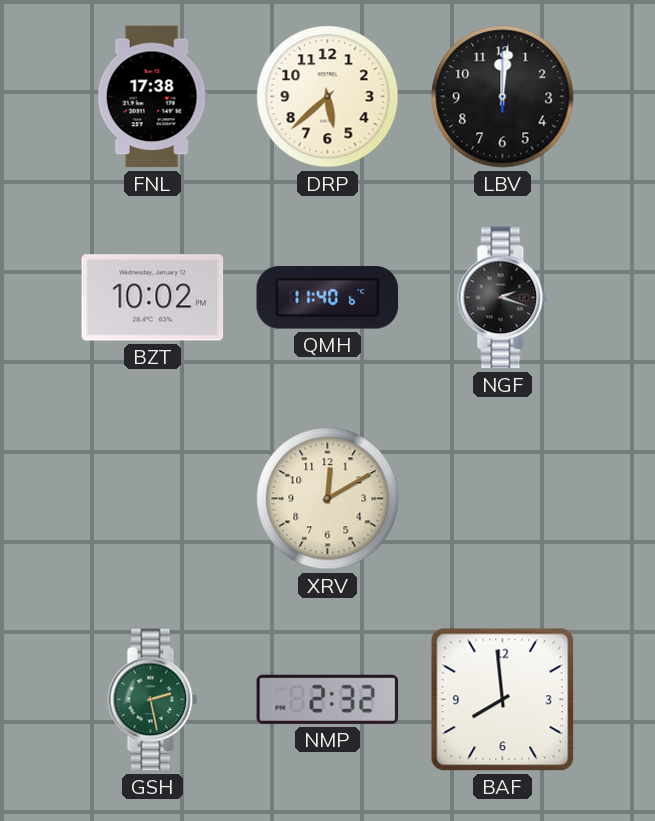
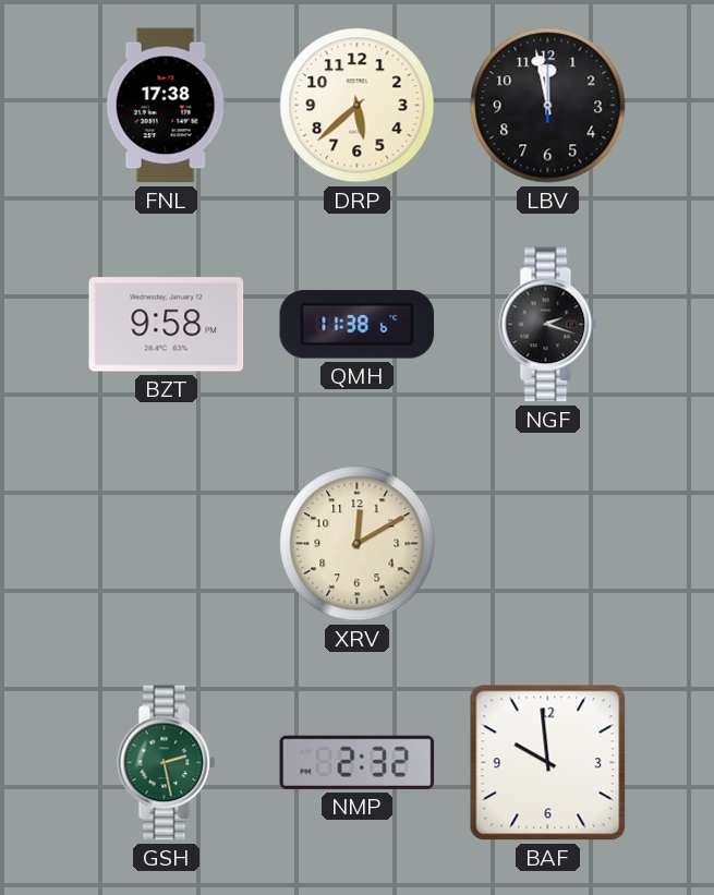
LBV: 12:01 -> 11:58
BZT: 10:02 -> 9:58
QMH: 11:40 -> 11:38
BAF: 7:59 -> 9:59
